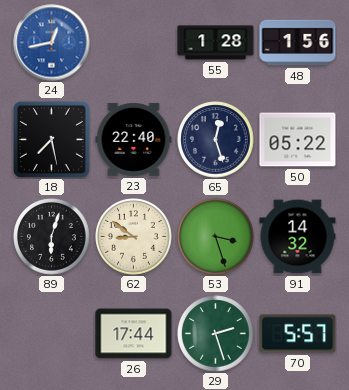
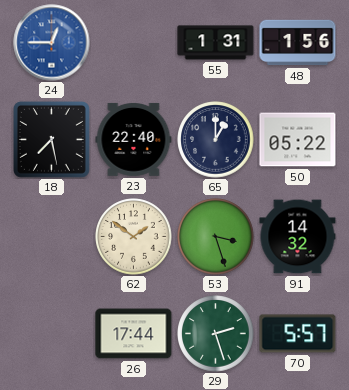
24: 12:43 -> 12:45
55: 1:28 -> 1:31
65: 12:27 -> 1:00
89: 6:03 -> none
62: 8:51 -> 1:51
